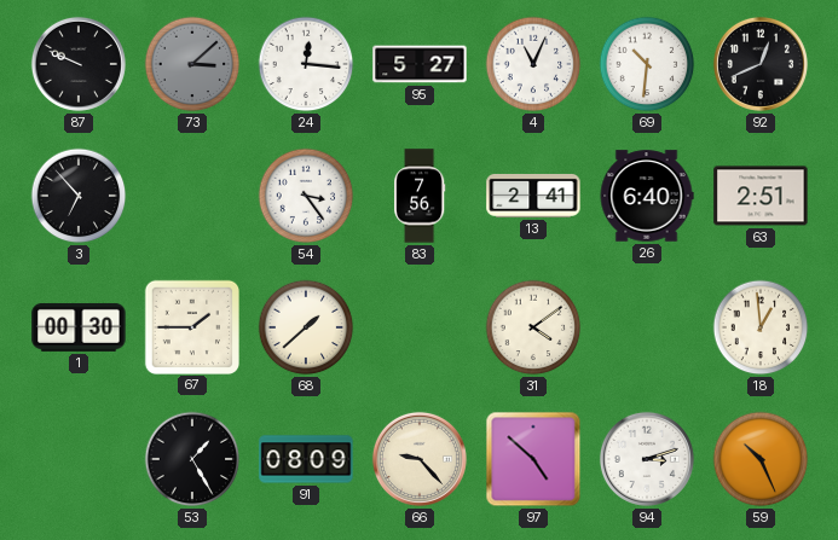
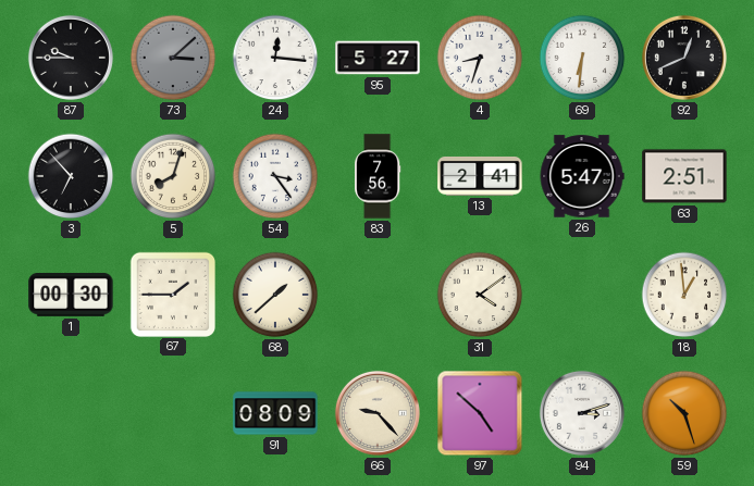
87: 9:49 -> 9:45
4: 11:04 -> 8:33
69: 10:31 -> 6:31
5: none -> 8:03
26: 6:40 -> 5:47
53: 1:25 -> none
59: 10:26 -> 10:27
